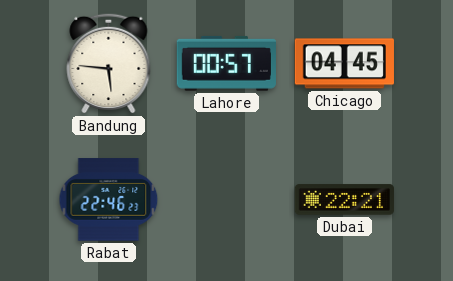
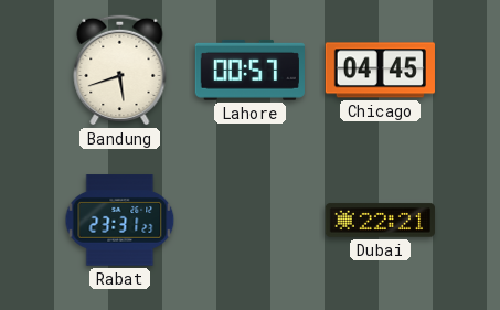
Bandung: 5:46 -> 5:42
Rabat: 22:46 -> 23:31
